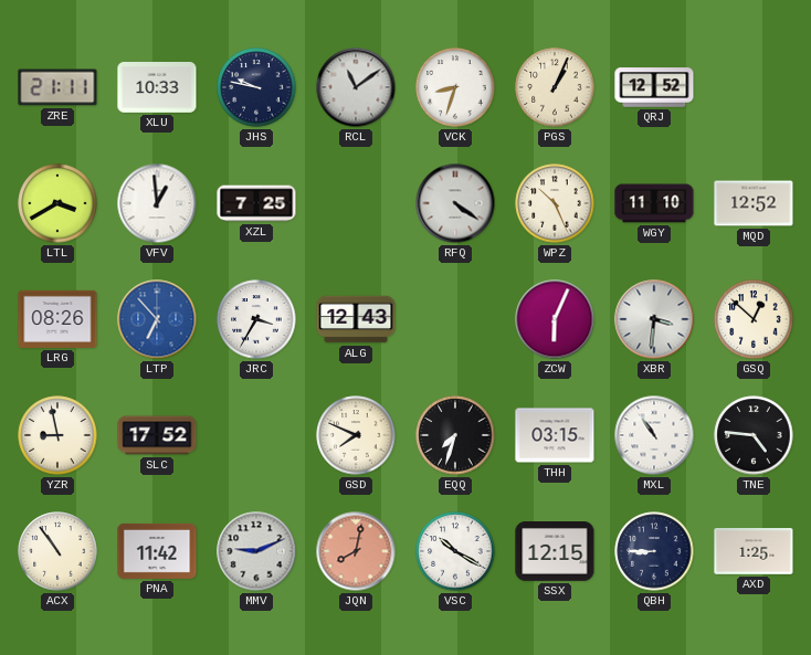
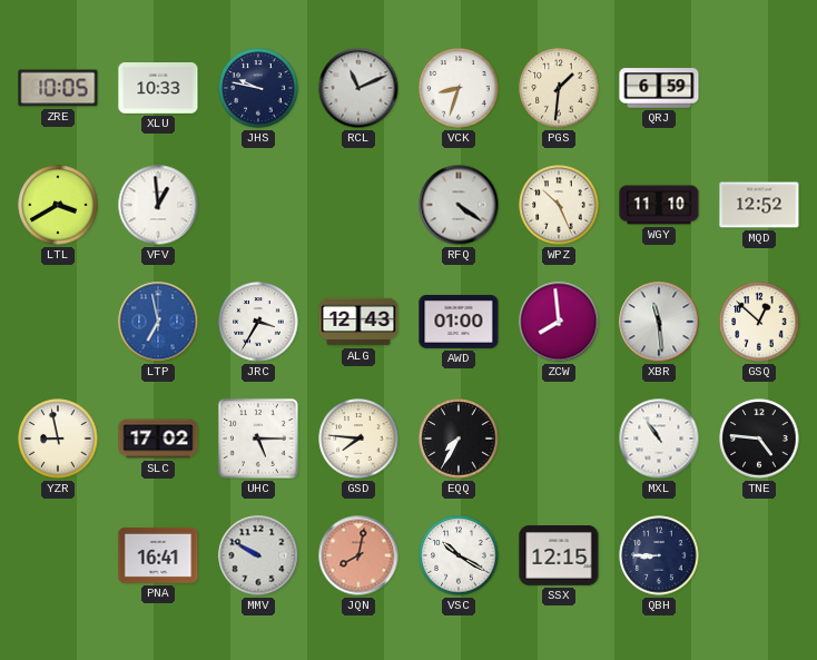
ZRE: 21:11 -> 10:05
RCL: 11:09 -> 11:11
PGS: 1:04 -> 1:31
QRJ: 12:52 -> 6:59
XZL: 7:25 -> none
LRG: 08:26 -> none
LTP: 6:53 -> 6:58
AWD: none -> 01:00
ZCW: 6:04 -> 7:59
XBR: 3:31 -> 11:29
SLC: 17:52 -> 17:02
UHC: none -> 5:15
GSD: 7:49 -> 7:46
EQQ: 7:33 -> 7:35
THH: 03:15 -> none
ACX: 10:54 -> none
PNA: 11:42 -> 16:41
MMV: 9:11 -> 9:50
AXD: 1:25 -> none
